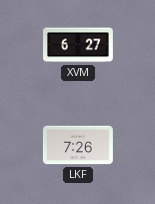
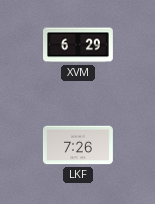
XVM: 6:27 -> 6:29
